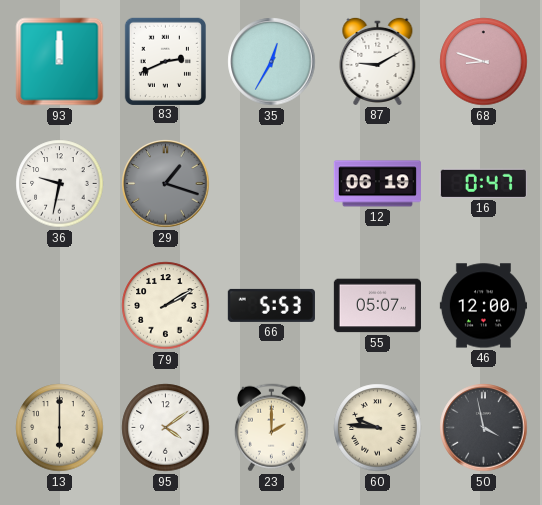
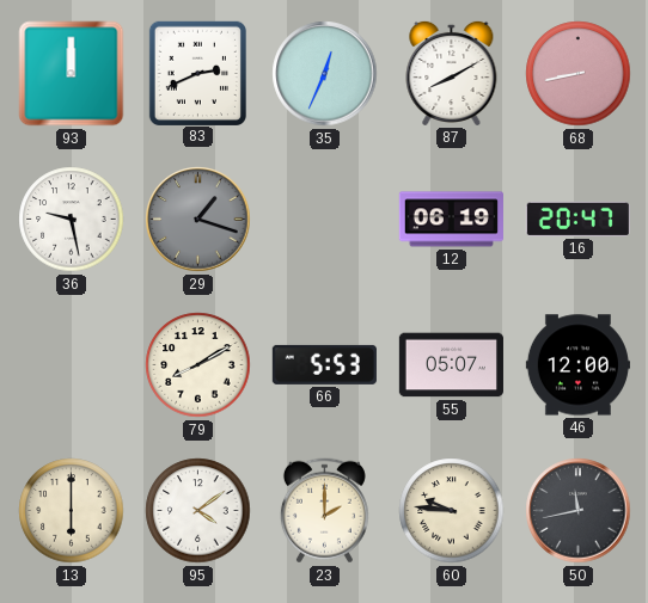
35: 12:35 -> 12:34
87: 9:10 -> 8:10
68: 8:48 -> 8:43
36: 9:32 -> 9:28
16: 0:47 -> 20:47
79: 2:10 -> 8:10
50: 3:58 -> 11:43
